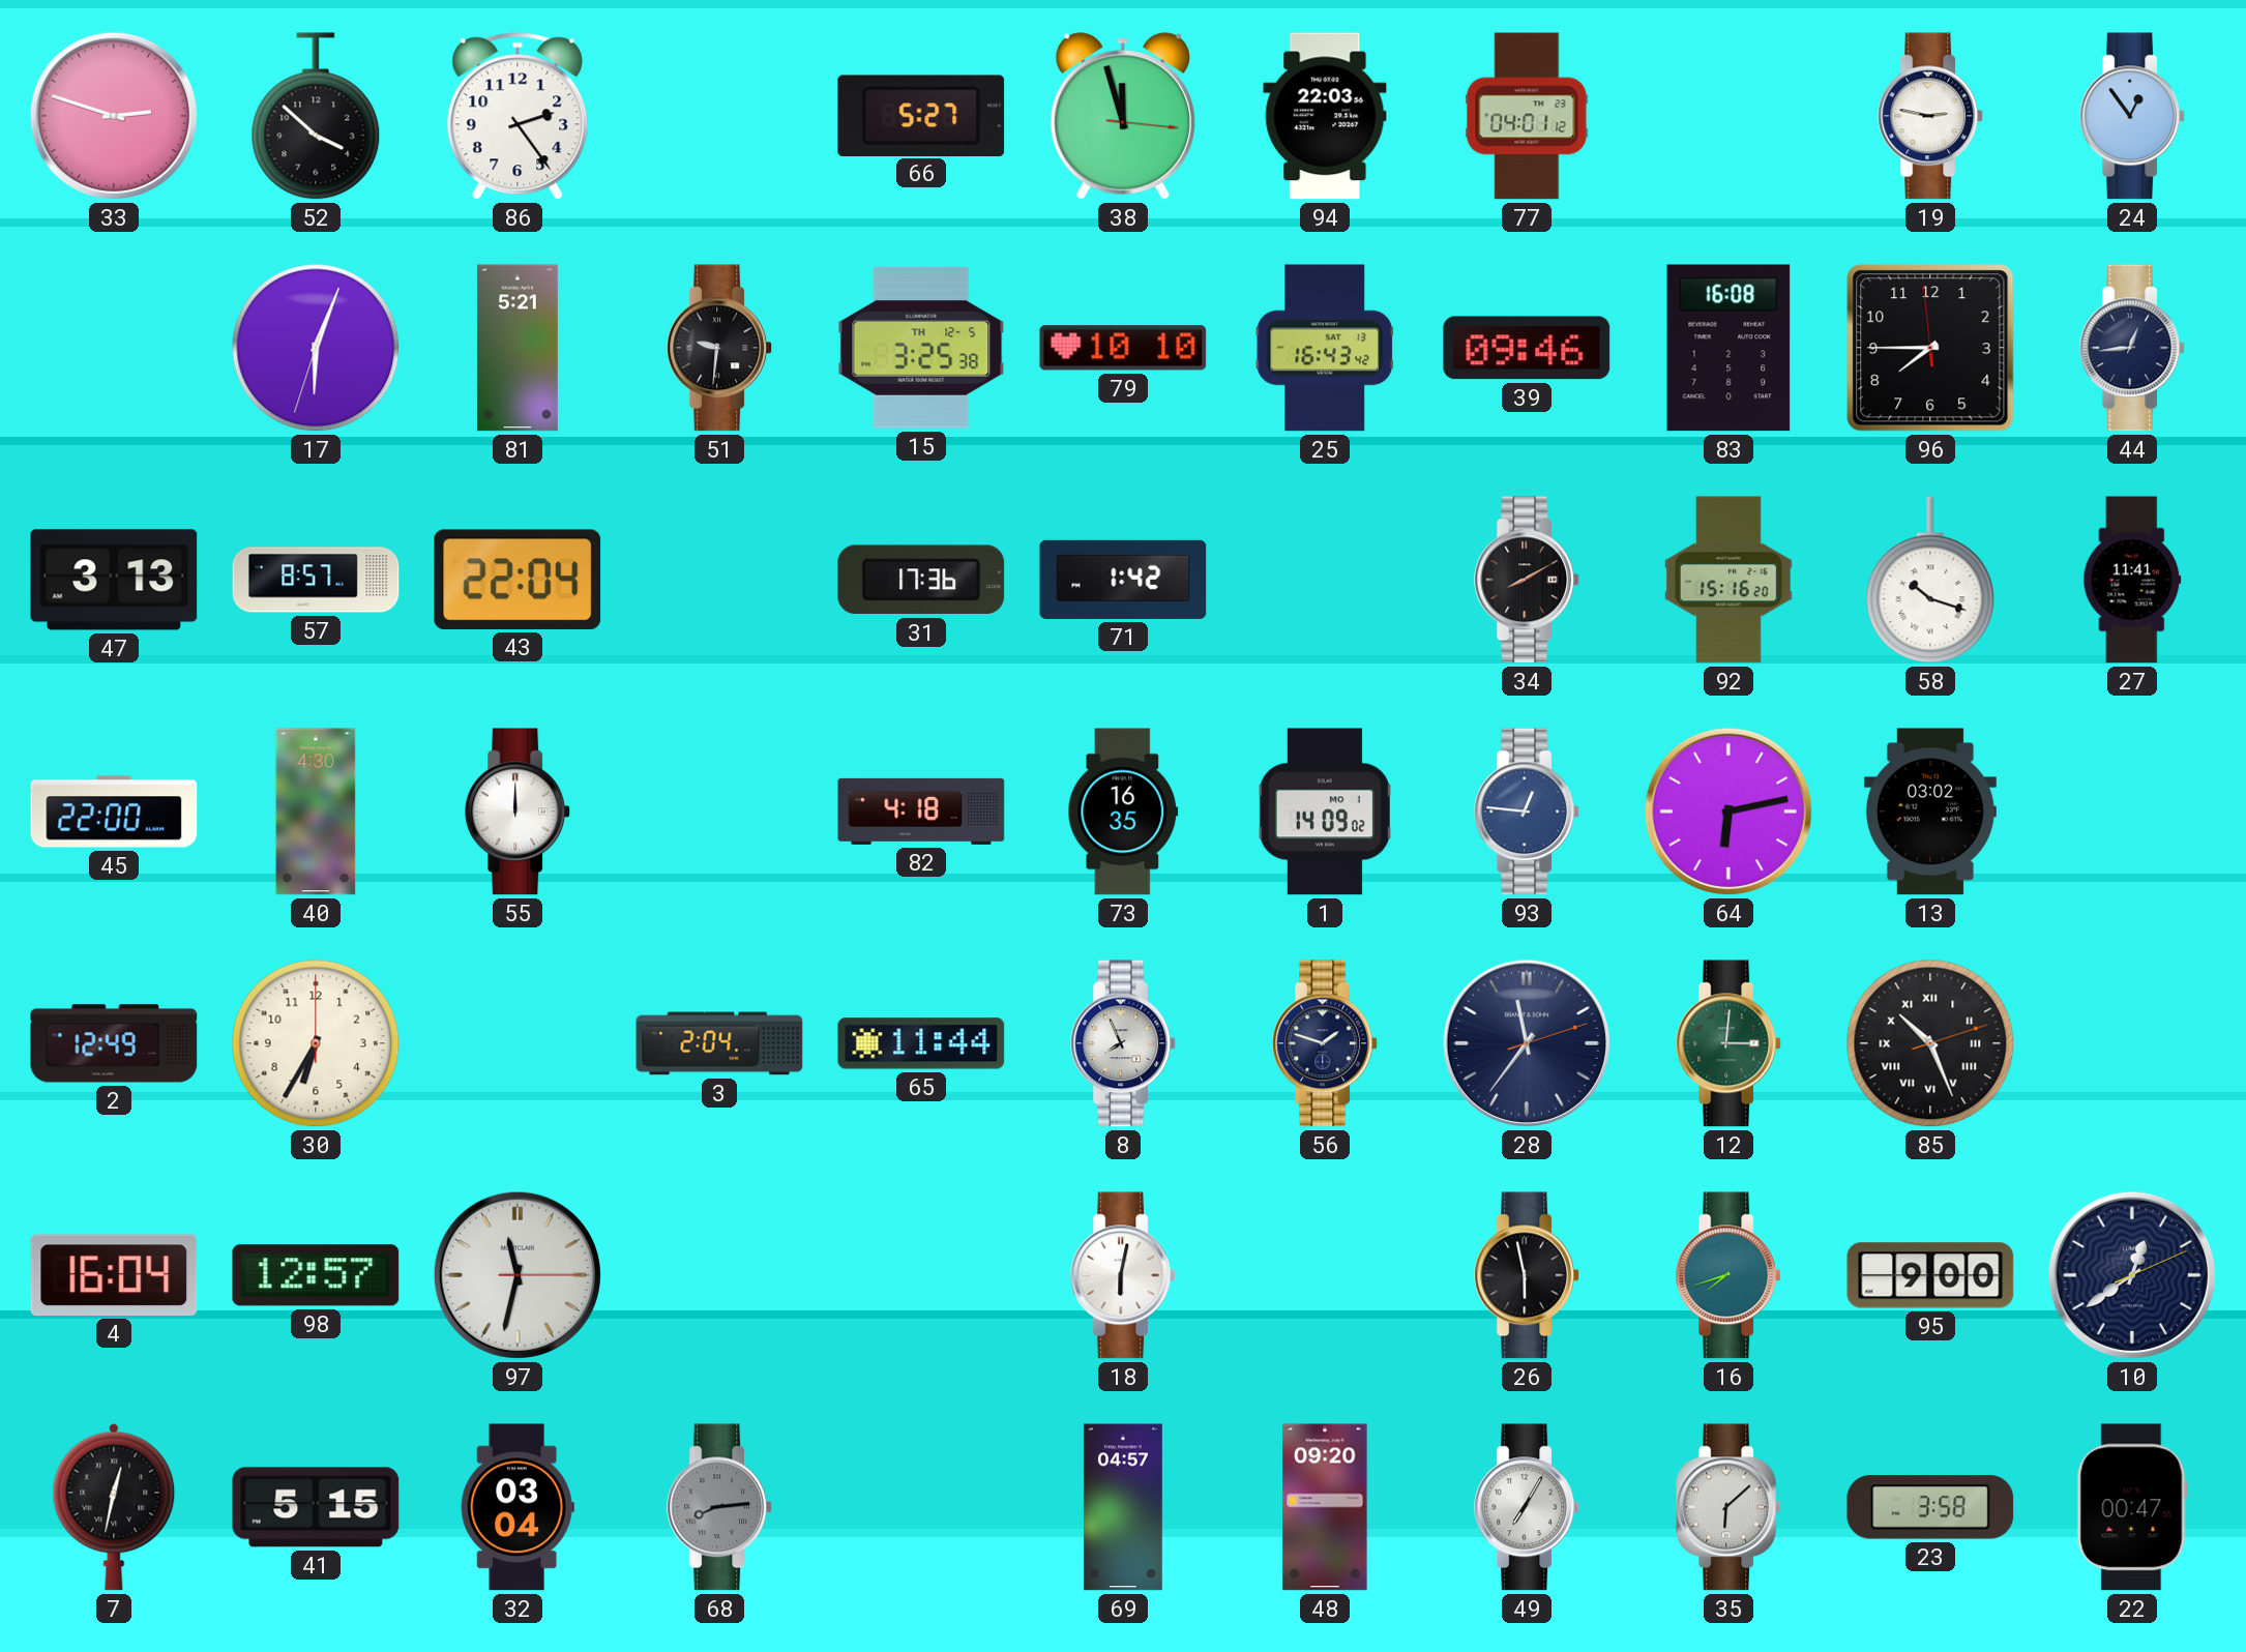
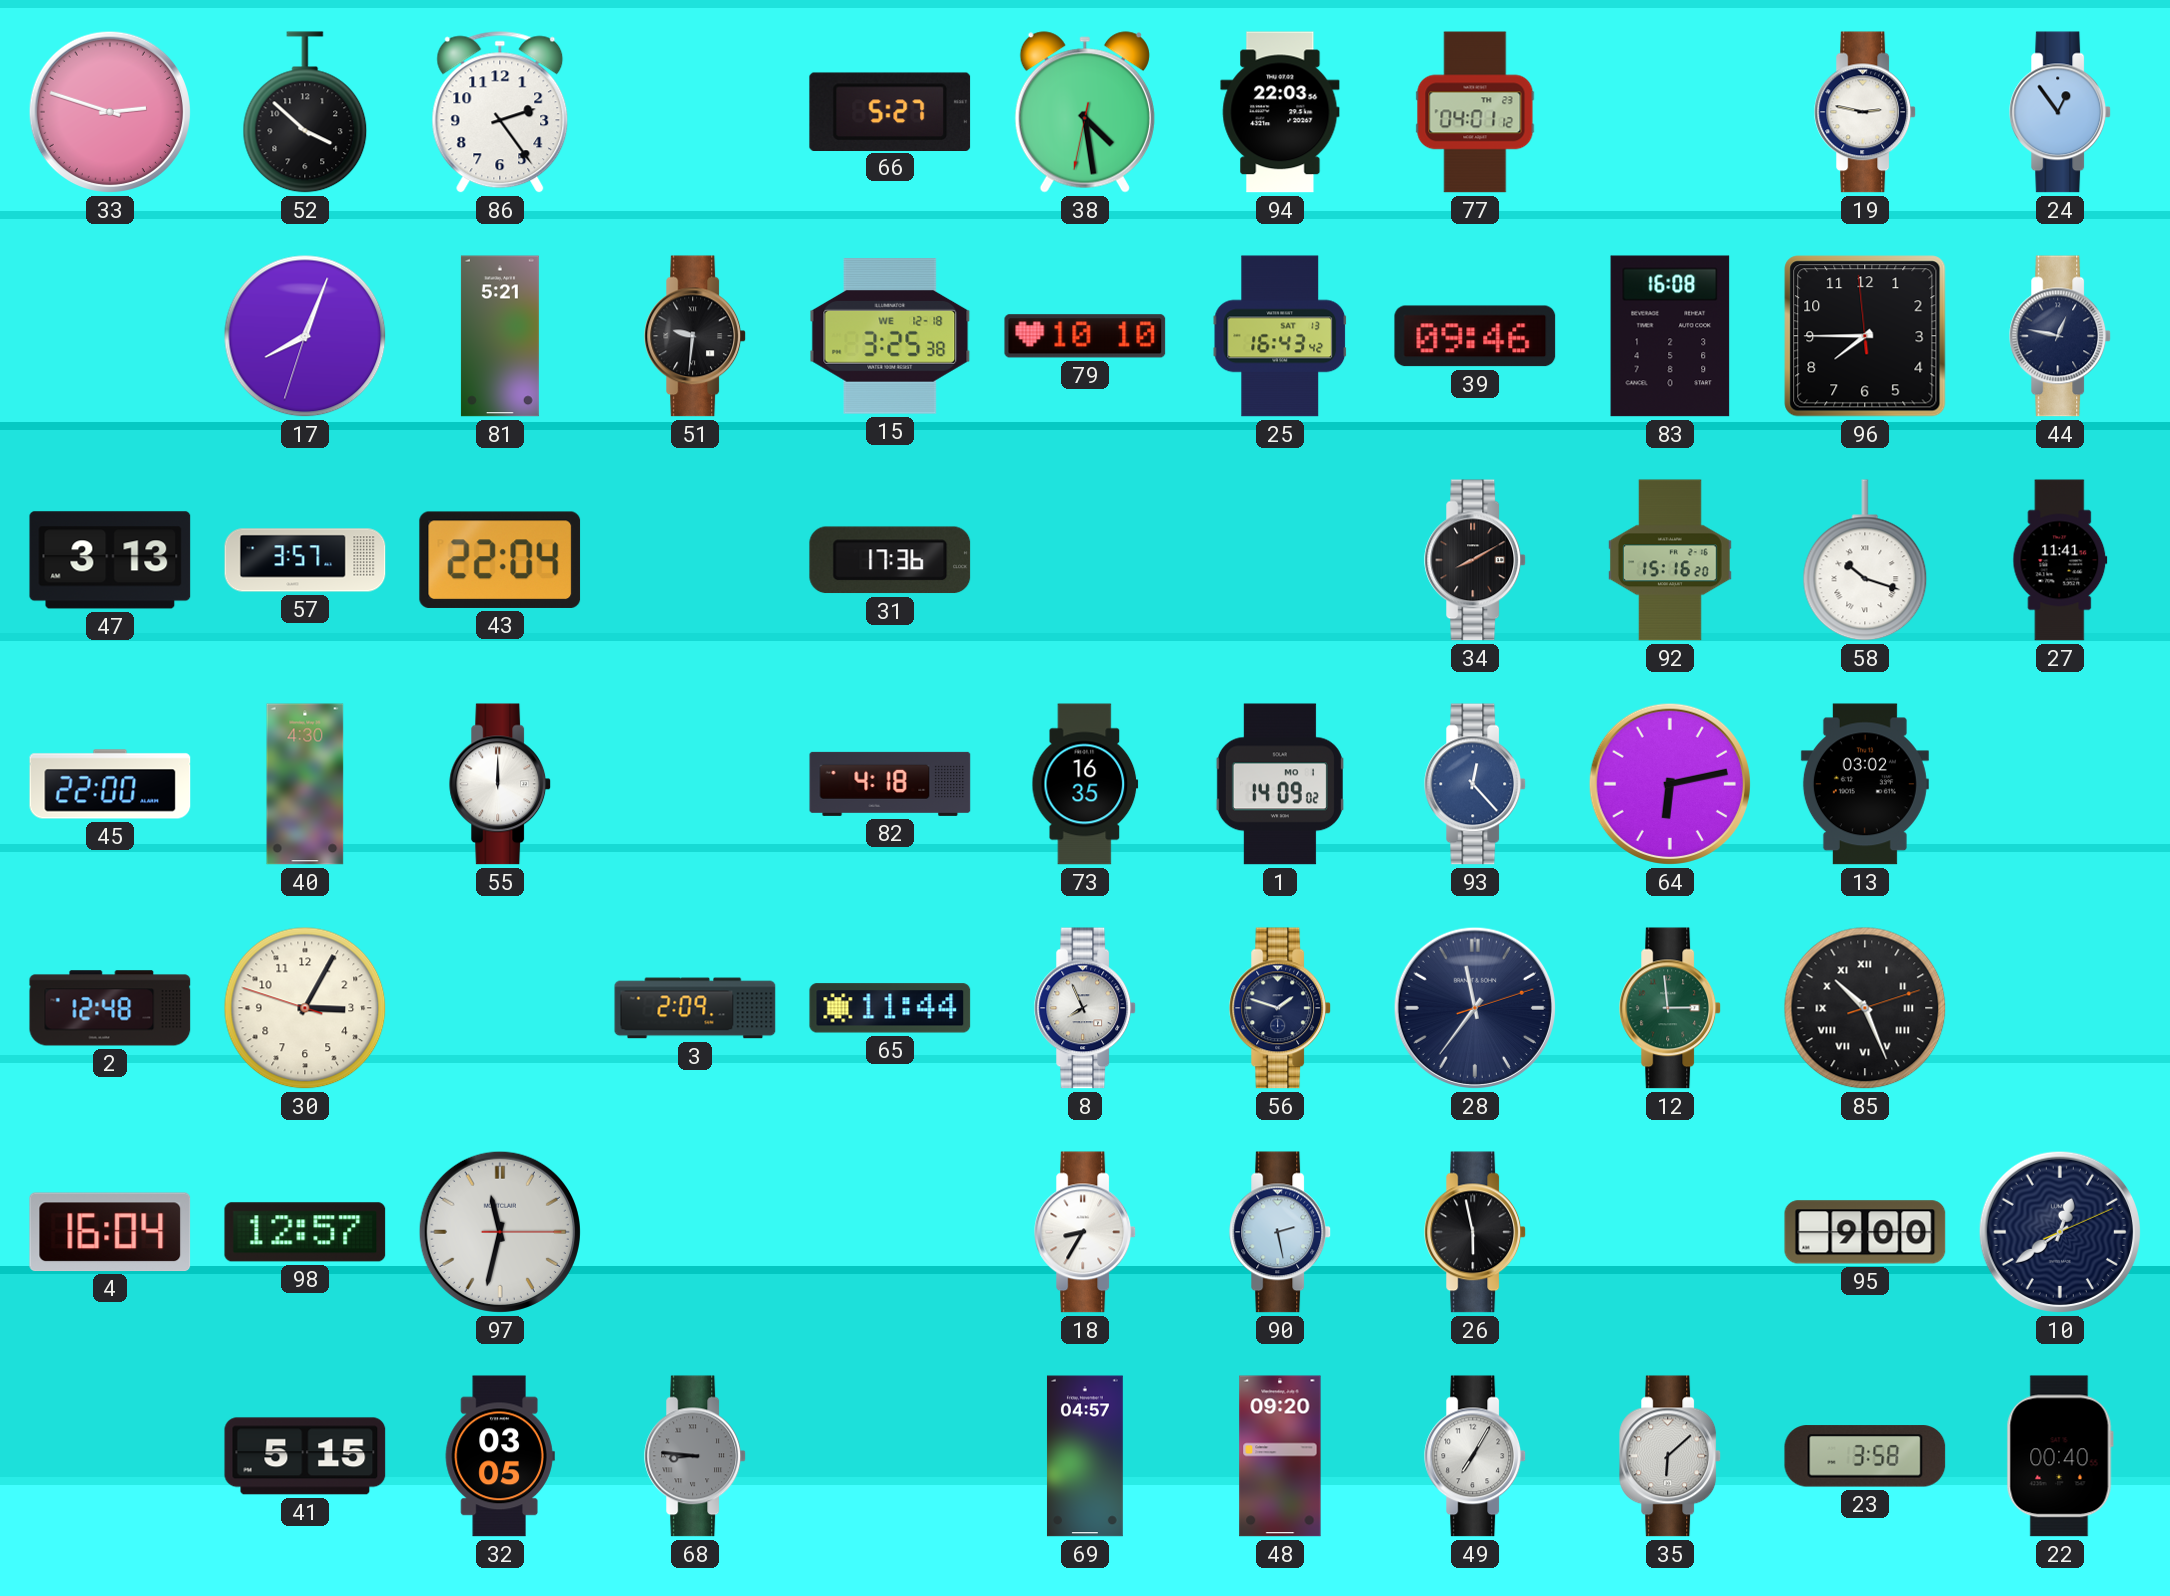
38: 11:57 -> 4:28
17: 6:03 -> 8:03
15 date: TH 12-5 -> WE 12-18
44: 12:44 -> 12:47
57: 8:57 -> 3:57
71: 1:42 -> none
93: 12:46 -> 12:23
2: 12:49 -> 12:48
30: 6:35 -> 3:04
3: 2:04 -> 2:09
12: 3:01 -> 2:59
18: 6:02 -> 8:35
90: none -> 2:28
16: 7:42 -> none
7: 12:32 -> none
32: 03:04 -> 03:05
68: 8:14 -> 8:46
22: 00:47 -> 00:40
